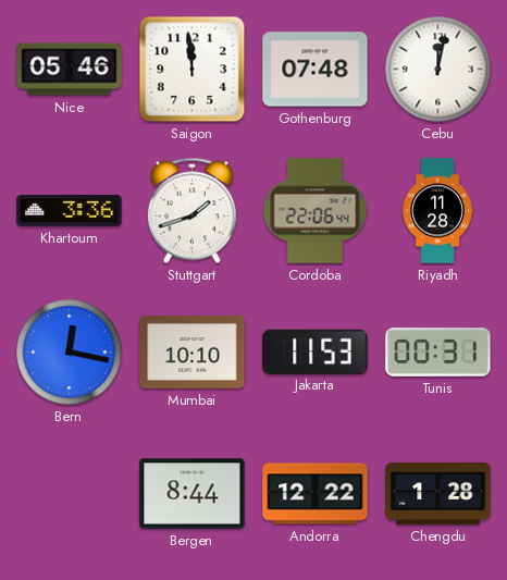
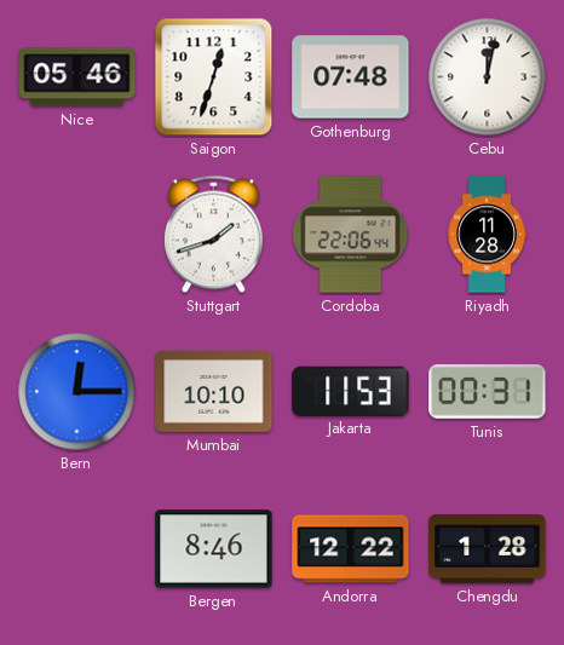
Saigon: 11:59 -> 12:33
Khartoum: 3:36 -> none
Bern: 12:17 -> 12:15
Bergen: 8:44 -> 8:46
